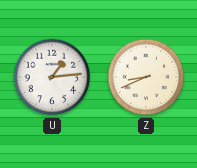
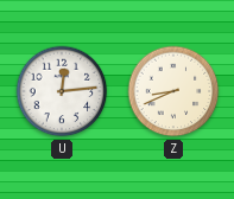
U: 1:14 -> 12:14
